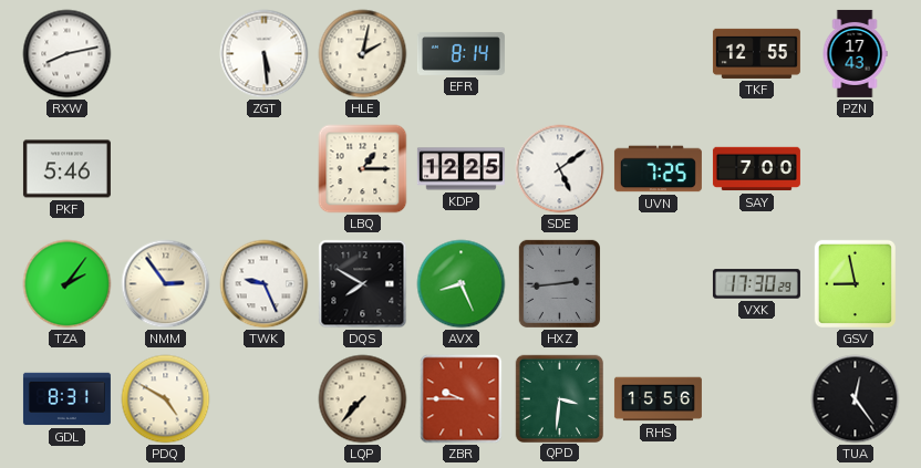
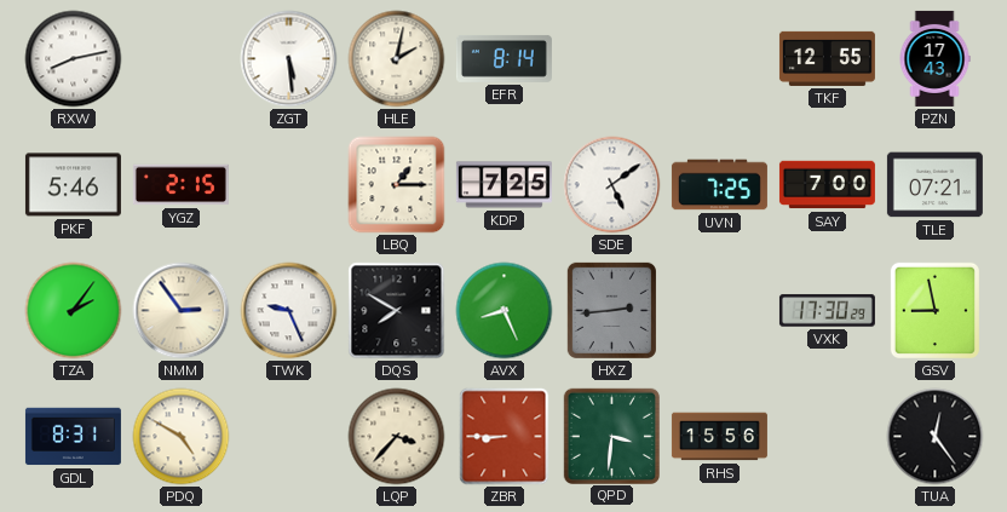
YGZ: none -> 2:15
KDP: 12:25 -> 7:25
TLE: none -> 07:21
LQP: 7:37 -> 3:37
ZBR: 9:45 -> 8:45
